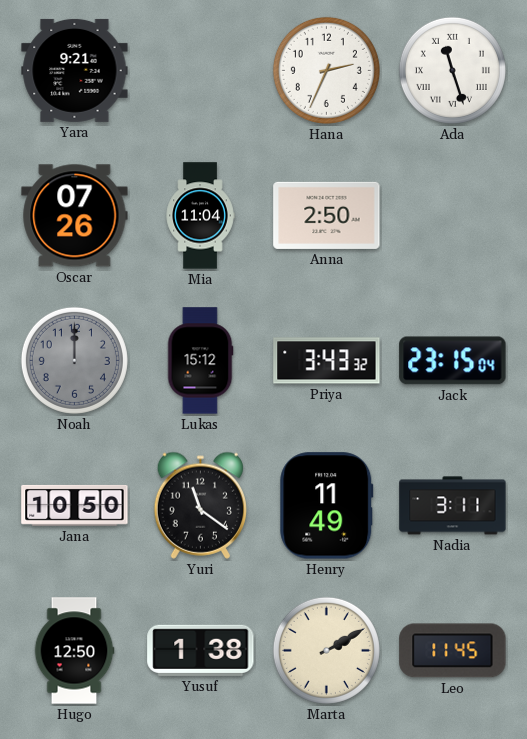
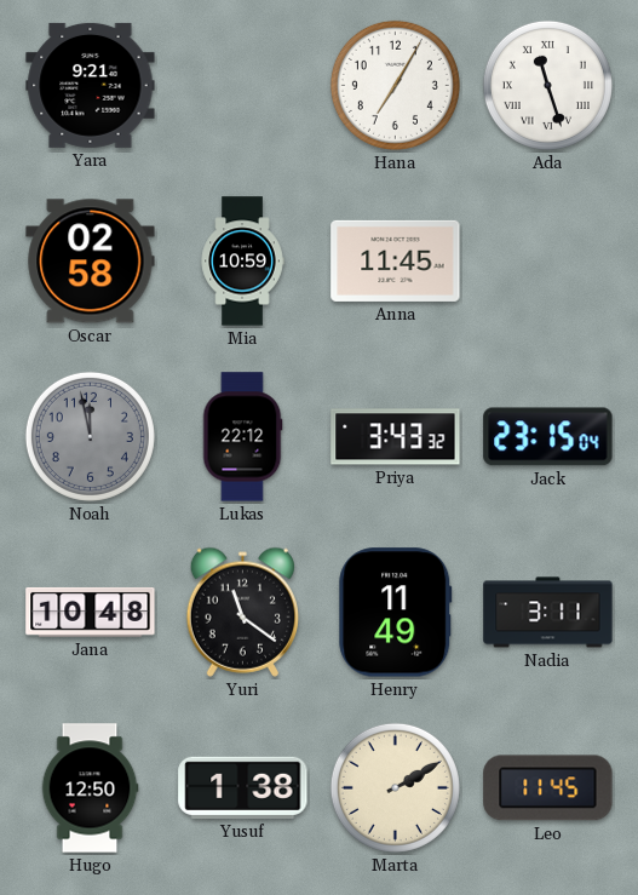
Hana: 2:34 -> 7:05
Oscar: 07:26 -> 02:58
Mia: 11:04 -> 10:59
Anna: 2:50 -> 11:45
Noah: 12:00 -> 11:58
Lukas: 15:12 -> 22:12
Jana: 10:50 -> 10:48
